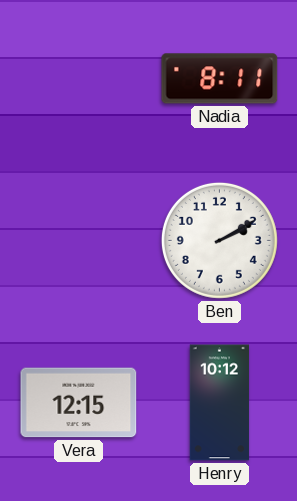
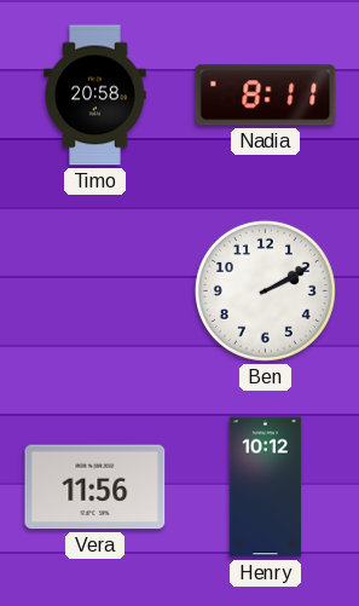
Timo: none -> 20:58
Vera: 12:15 -> 11:56
